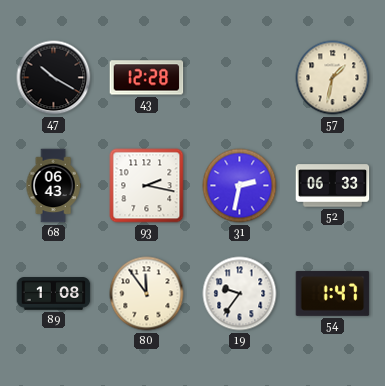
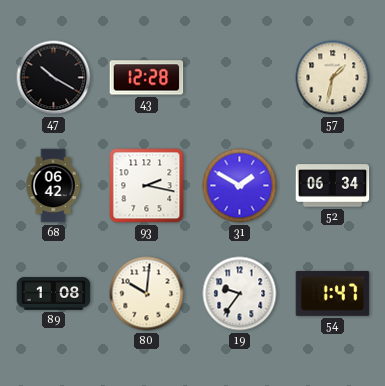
68: 06:43 -> 06:42
31: 2:32 -> 1:50
52: 06:33 -> 06:34
80: 11:54 -> 10:01
